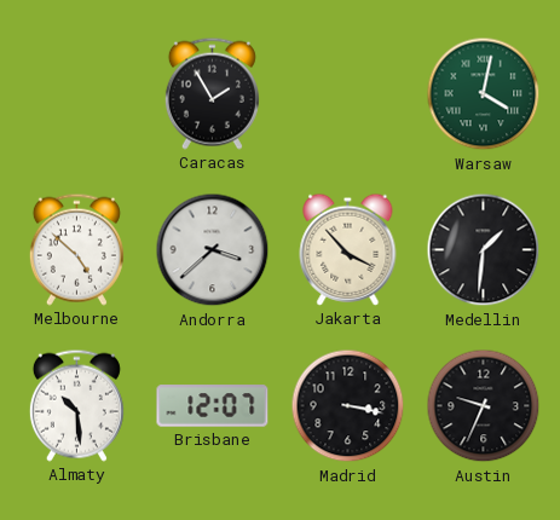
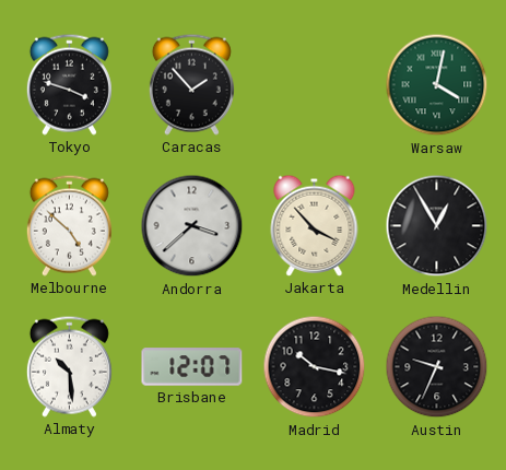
Tokyo: none -> 3:48
Caracas: 1:55 -> 1:53
Medellin: 1:31 -> 12:55
Madrid: 3:17 -> 10:17
